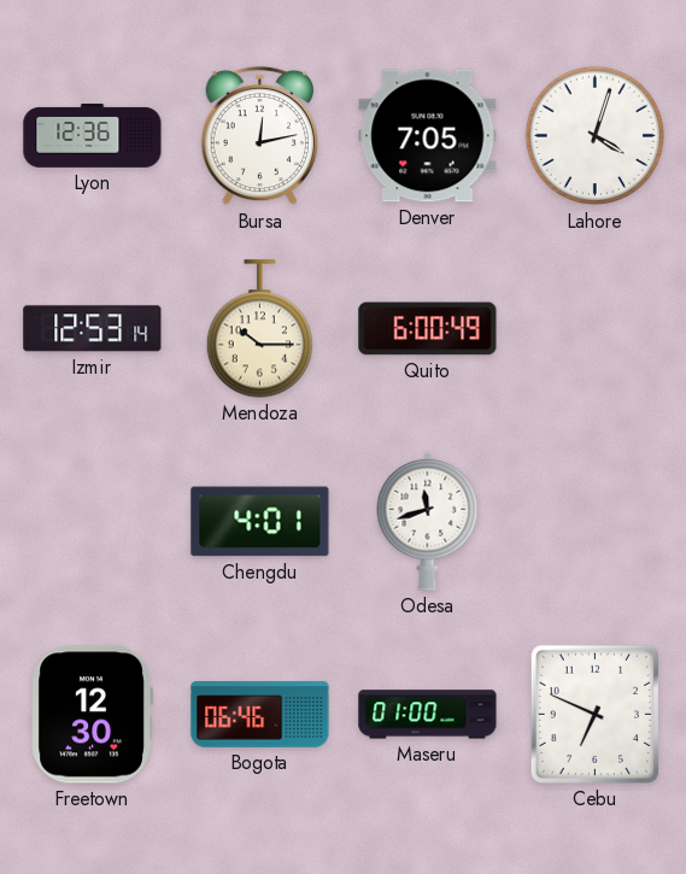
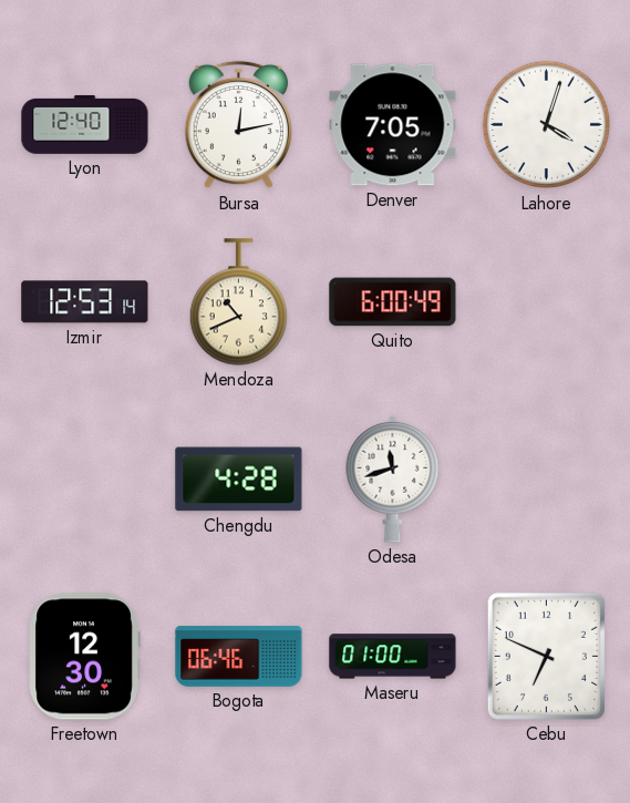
Lyon: 12:36 -> 12:40
Mendoza: 10:15 -> 10:41
Chengdu: 4:01 -> 4:28
